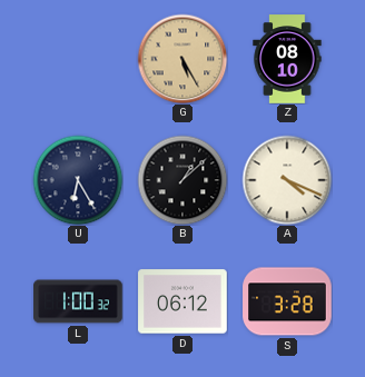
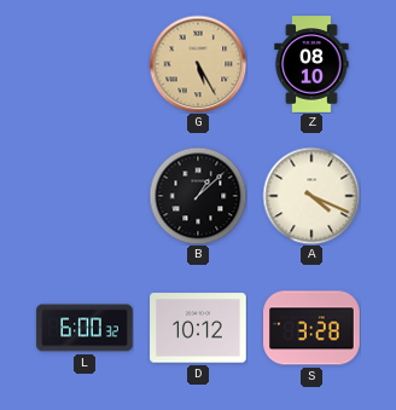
U: 6:25 -> none
L: 1:00 -> 6:00
D: 06:12 -> 10:12
